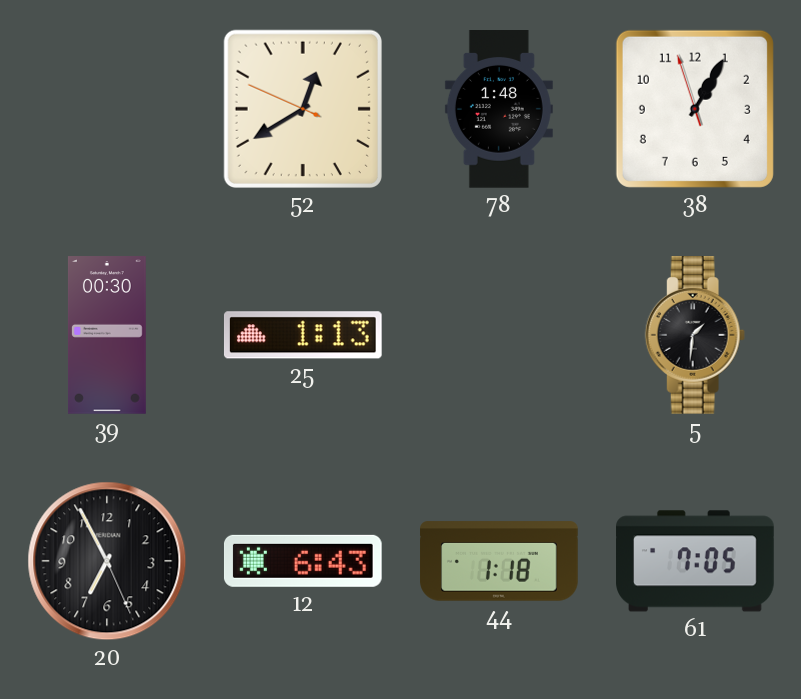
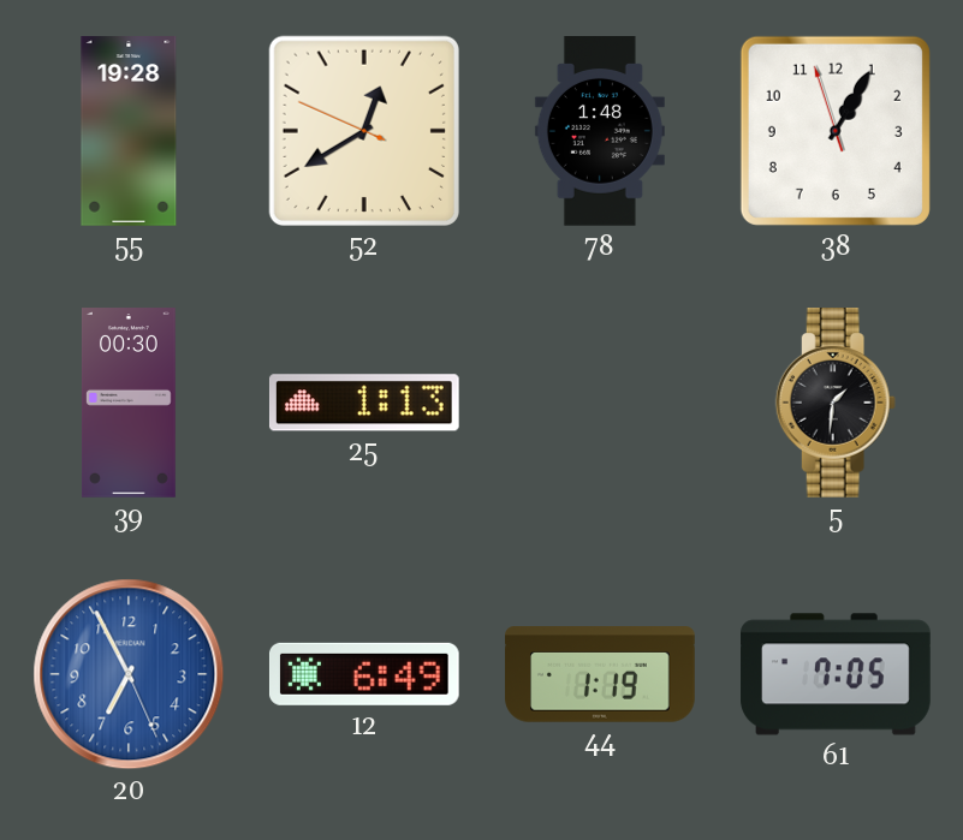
55: none -> 19:28
20 dial: black -> blue
12: 6:43 -> 6:49
44: 1:18 -> 1:19
